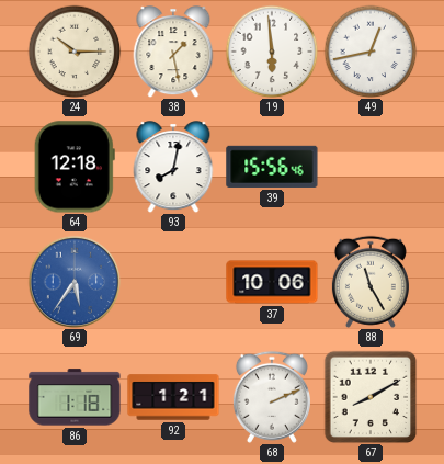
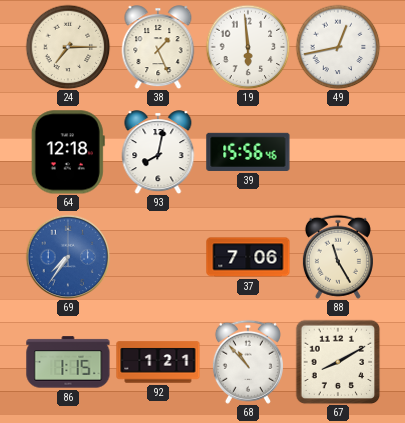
24: 10:15 -> 7:15
38: 1:28 -> 1:26
69: 5:36 -> 7:36
37: 10:06 -> 7:06
86: 1:18 -> 1:15
68: 2:11 -> 10:53
